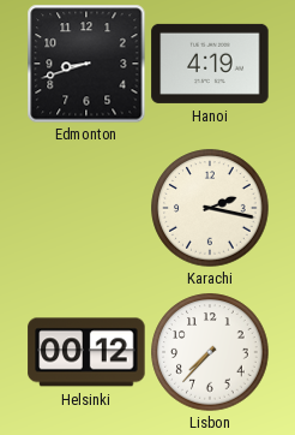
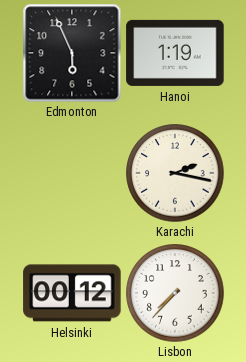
Edmonton: 8:42 -> 5:56
Hanoi: 4:19 -> 1:19
